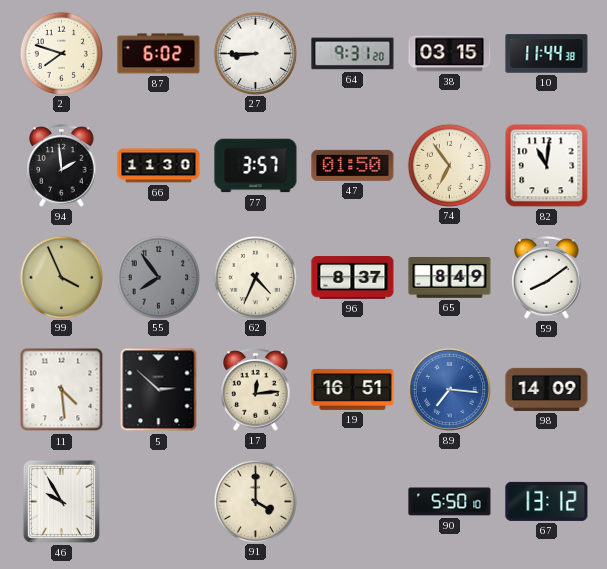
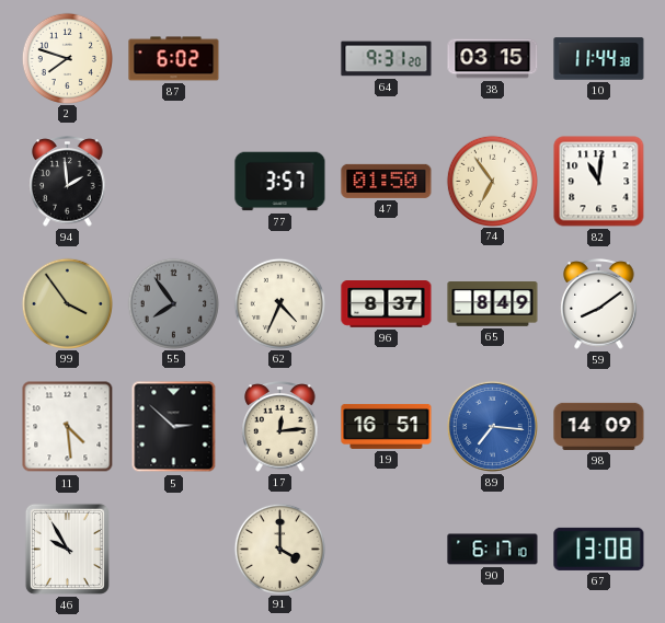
27: 8:45 -> none
66: 11:30 -> none
99: 3:56 -> 3:54
90: 5:50 -> 6:17
67: 13:12 -> 13:08
